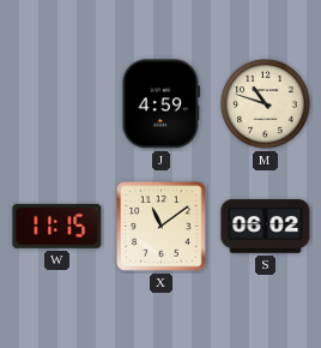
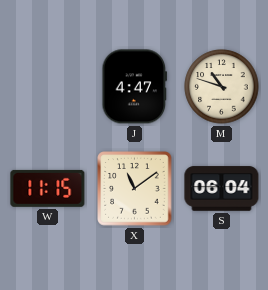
J: 4:59 -> 4:47
S: 06:02 -> 06:04
